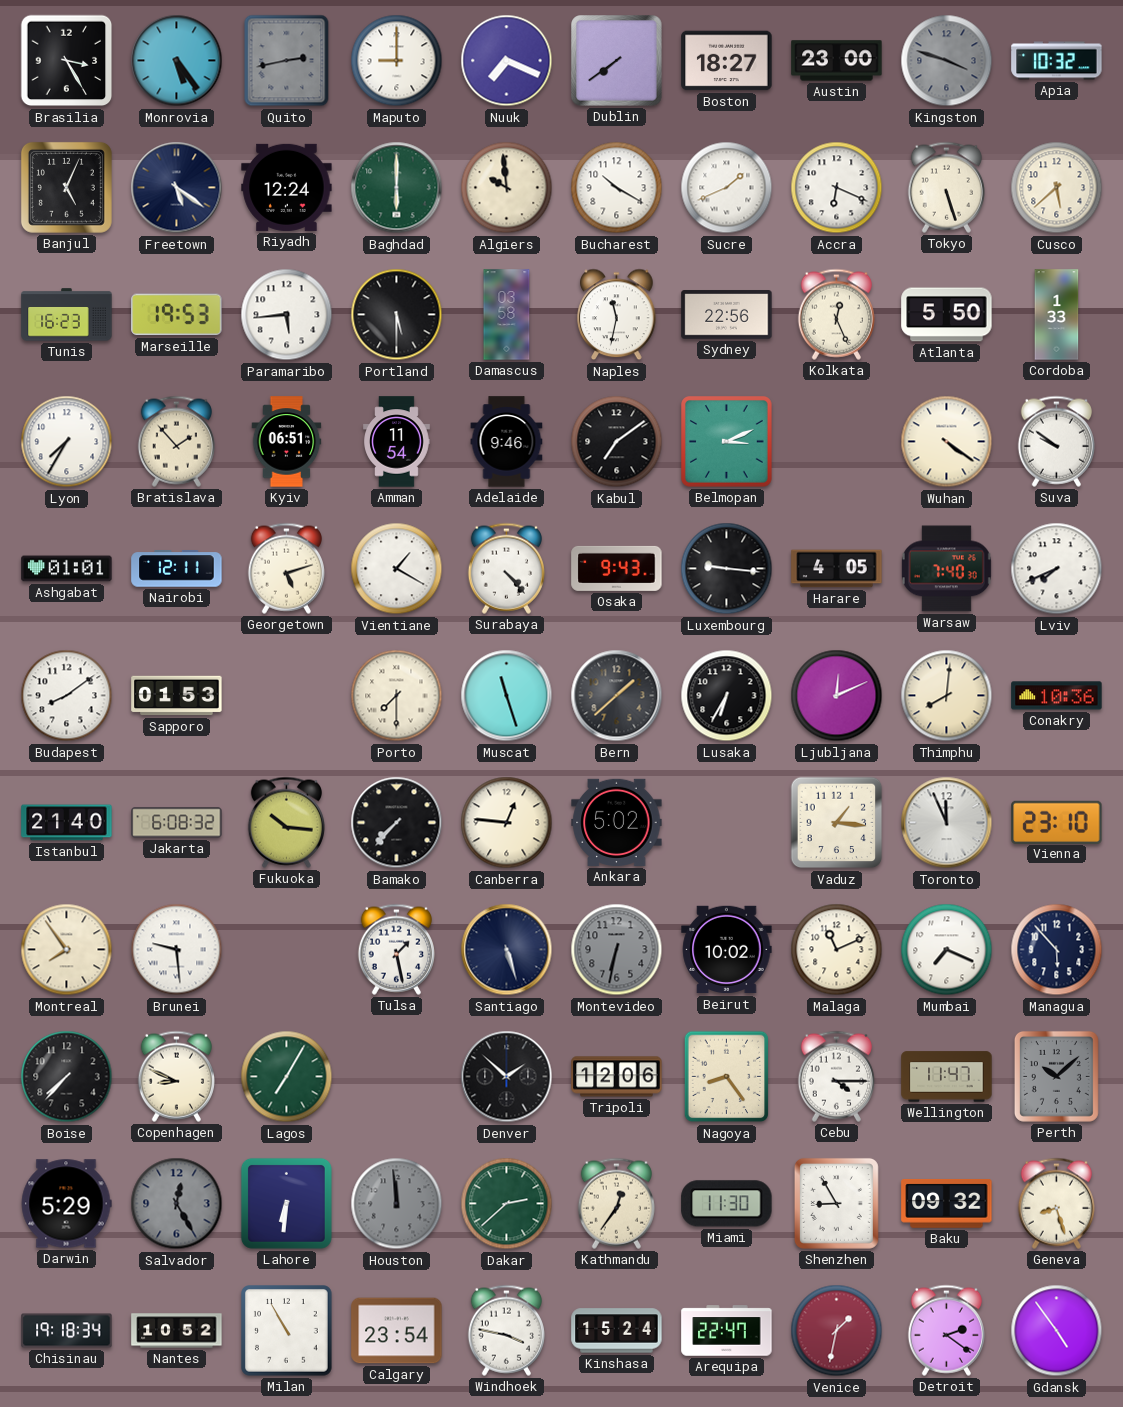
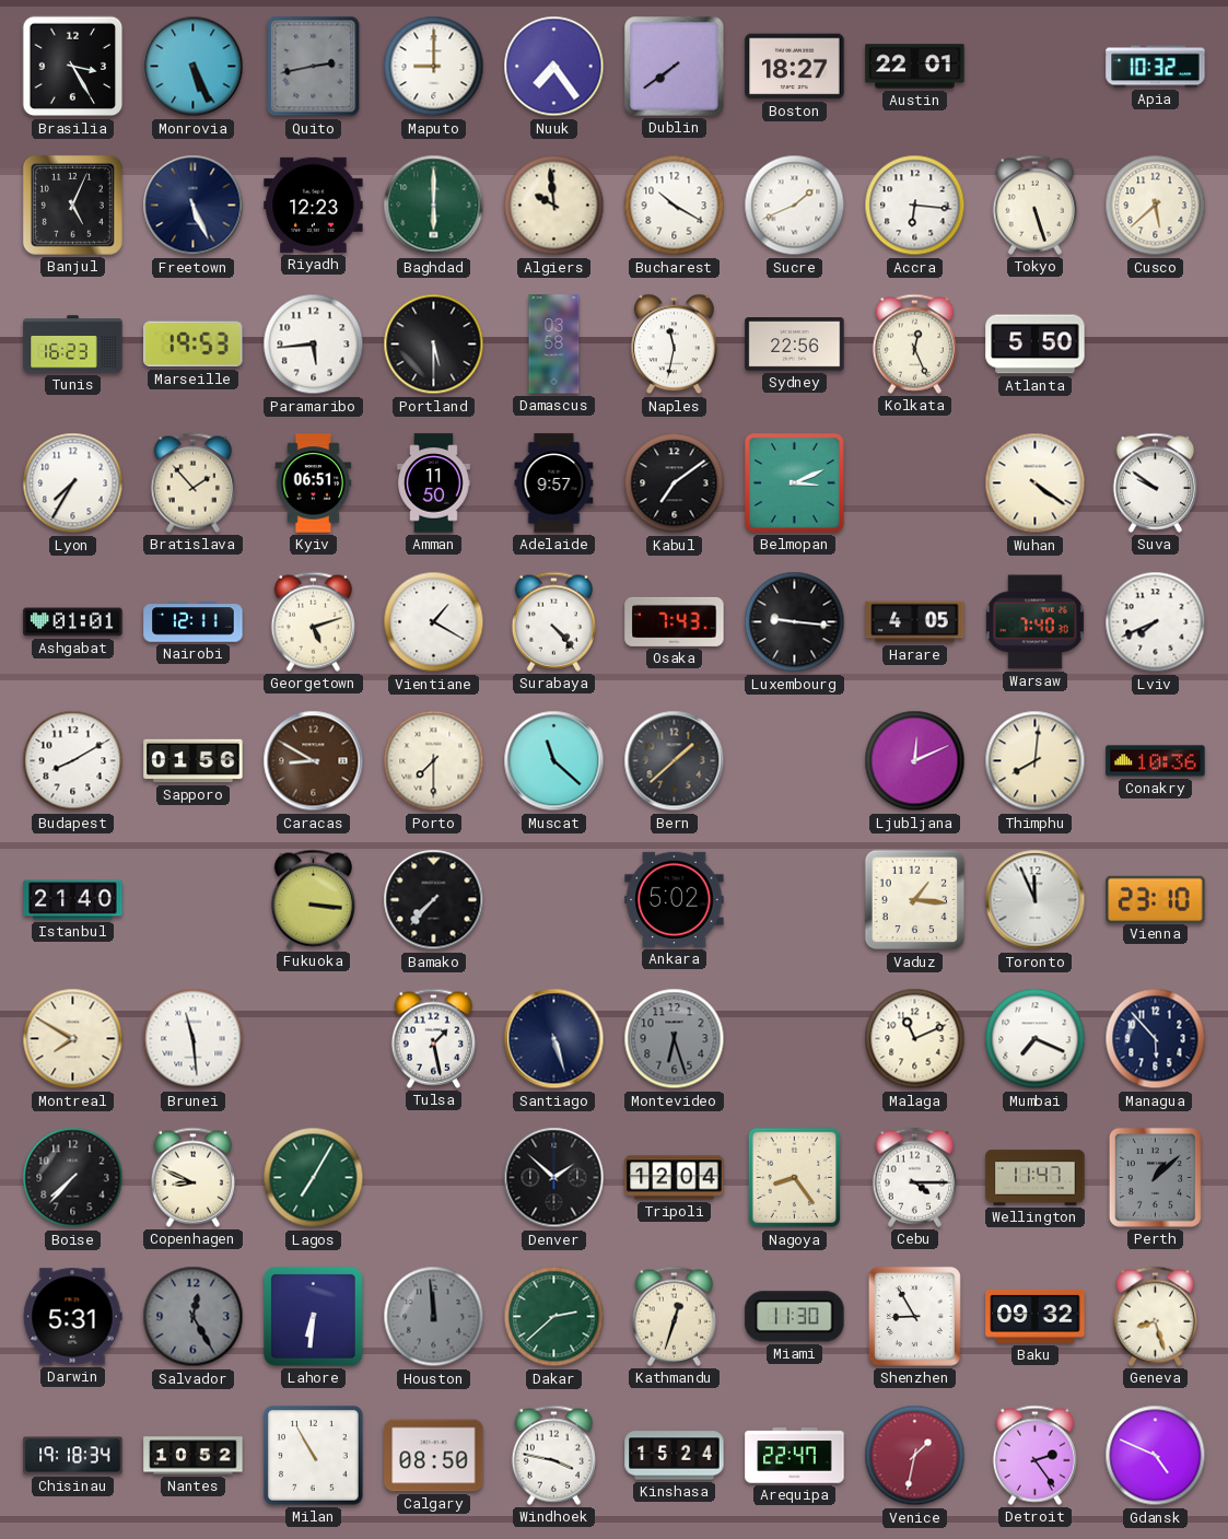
Monrovia: 5:24 -> 5:26
Nuuk: 7:19 -> 7:24
Austin: 23:00 -> 22:01
Kingston: 3:48 -> none
Freetown: 5:21 -> 5:26
Riyadh: 12:24 -> 12:23
Accra: 6:19 -> 6:16
Cordoba: 1:33 -> none
Amman: 11:54 -> 11:50
Adelaide: 9:46 -> 9:57
Osaka: 9:43 -> 7:43
Budapest: 8:09 -> 8:10
Sapporo: 01:53 -> 01:56
Caracas: none -> 8:50
Muscat: 11:27 -> 11:22
Lusaka: 6:35 -> none
Jakarta: 6:08 -> none
Fukuoka: 10:16 -> 3:16
Canberra: 12:46 -> none
Montreal: 7:54 -> 7:50
Brunei: 9:29 -> 11:29
Montevideo: 6:32 -> 6:27
Beirut: 10:02 -> none
Tripoli: 12:06 -> 12:04
Perth: 10:08 -> 1:08
Darwin: 5:29 -> 5:31
Kathmandu: 12:36 -> 12:33
Calgary: 23:54 -> 08:50
Detroit: 2:21 -> 2:24
Gdansk: 4:54 -> 4:49
